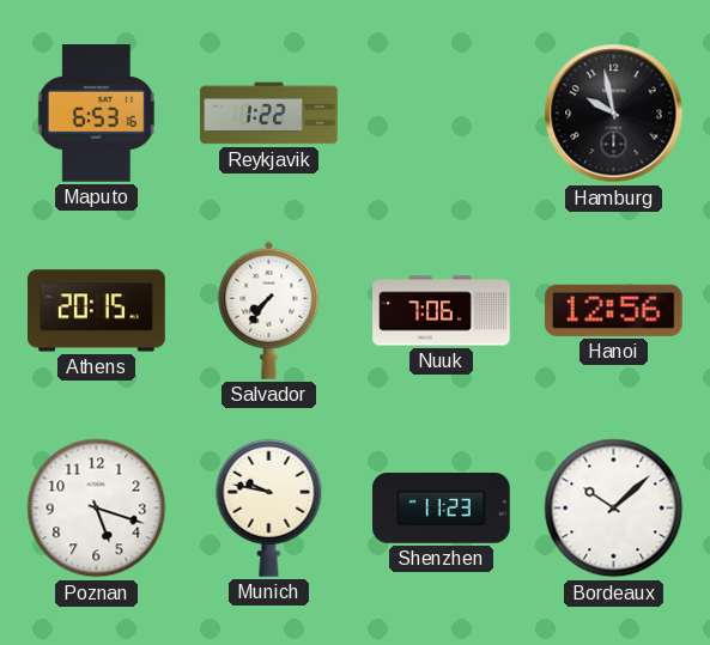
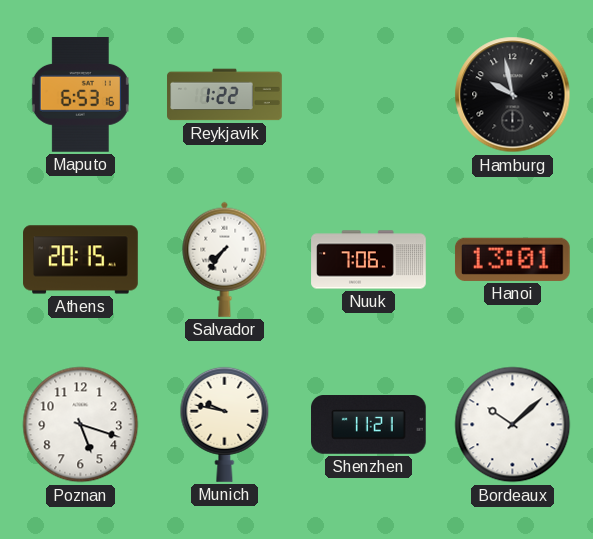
Hanoi: 12:56 -> 13:01
Shenzhen: 11:23 -> 11:21
